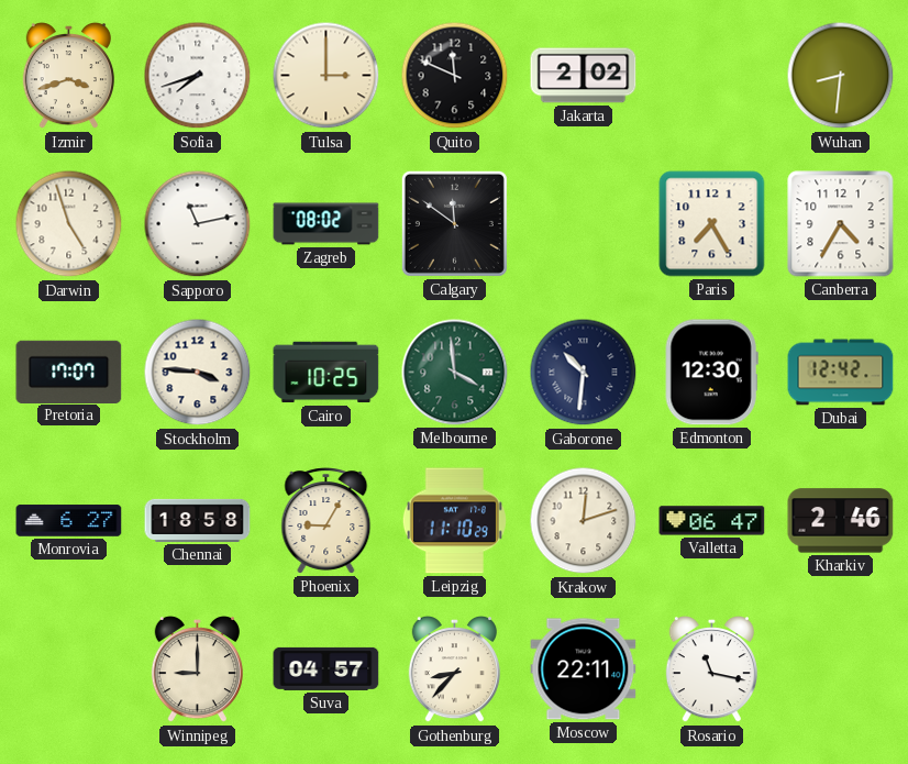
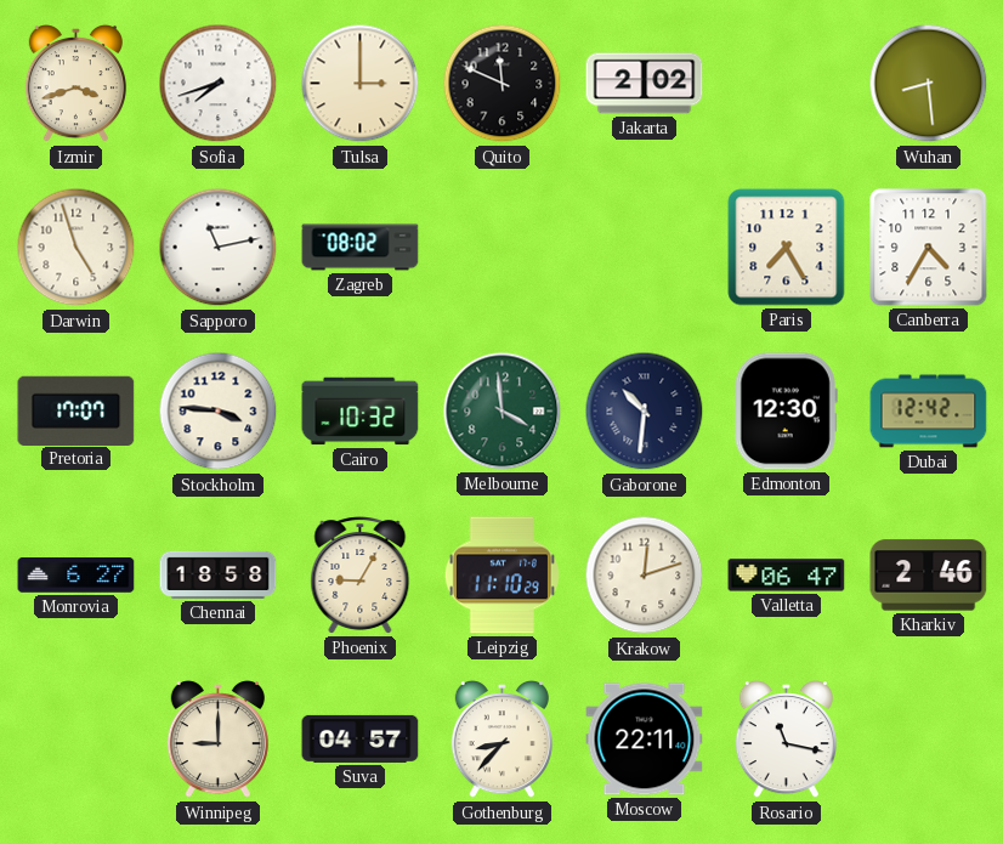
Wuhan: 8:31 -> 8:29
Calgary: 11:51 -> none
Cairo: 10:25 -> 10:32
